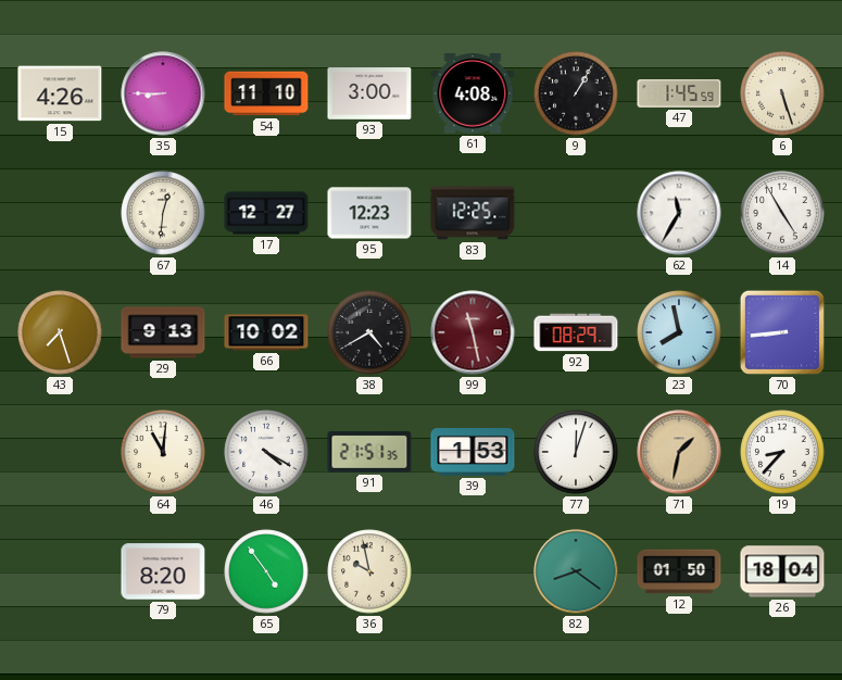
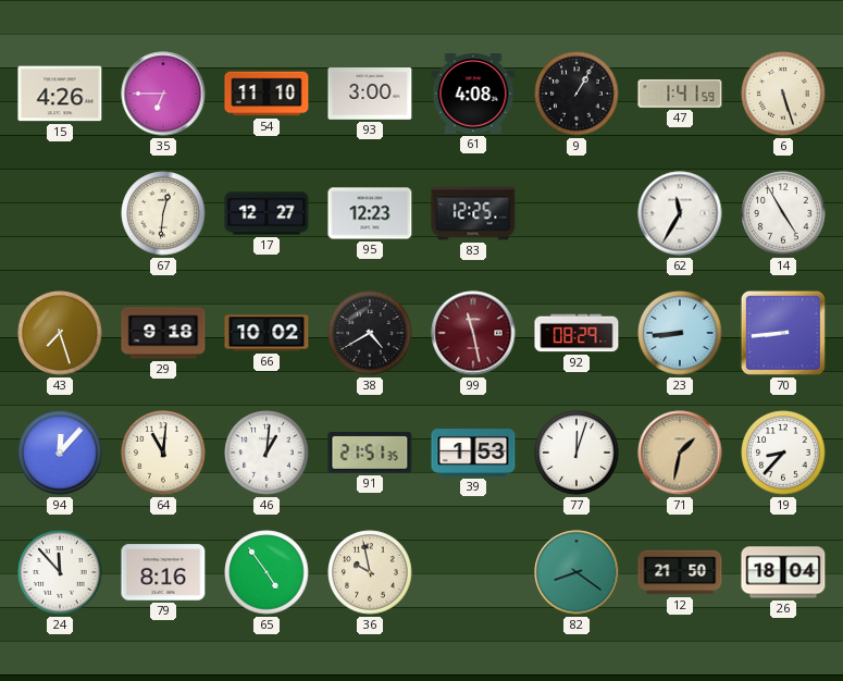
35: 8:45 -> 6:45
47: 1:45 -> 1:41
29: 9:13 -> 9:18
23: 7:58 -> 8:44
94: none -> 12:07
46: 4:20 -> 1:01
24: none -> 11:53
79: 8:20 -> 8:16
12: 01:50 -> 21:50
